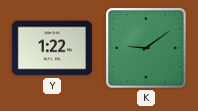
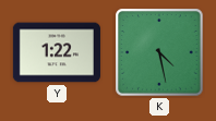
K: 9:09 -> 4:28
